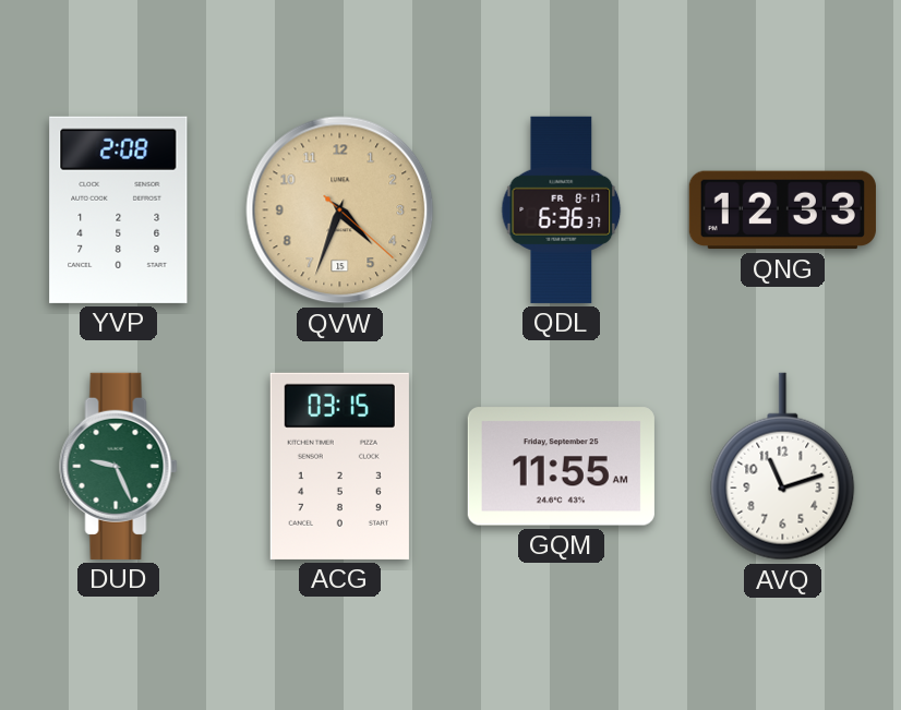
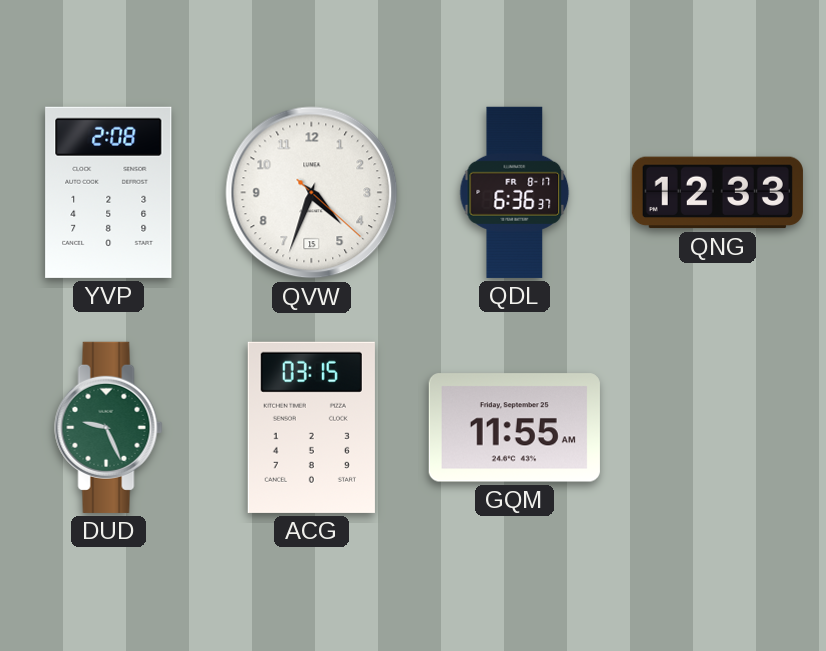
QVW dial: champagne -> white
AVQ: 11:12 -> none
